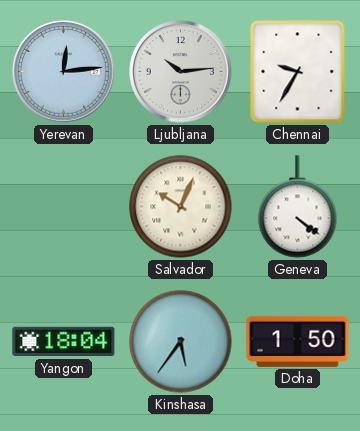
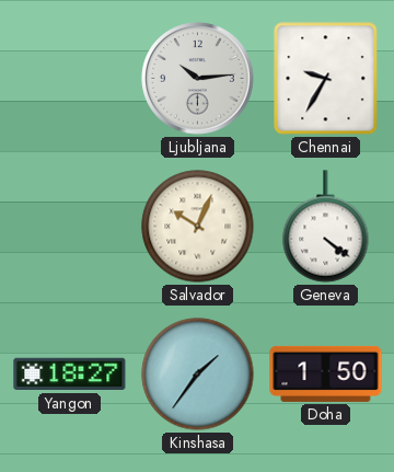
Yerevan: 12:14 -> none
Yangon: 18:04 -> 18:27
Kinshasa: 5:36 -> 1:36
